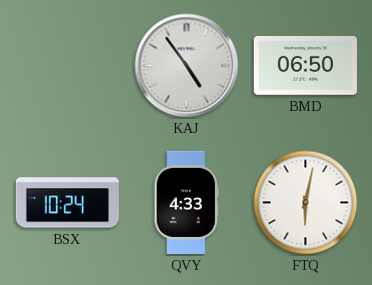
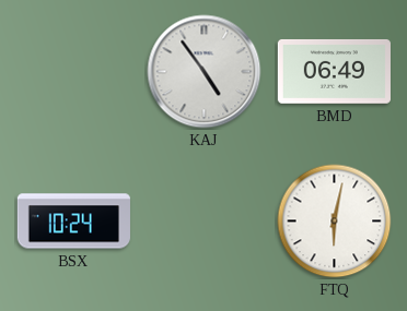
BMD: 06:50 -> 06:49
QVY: 4:33 -> none
